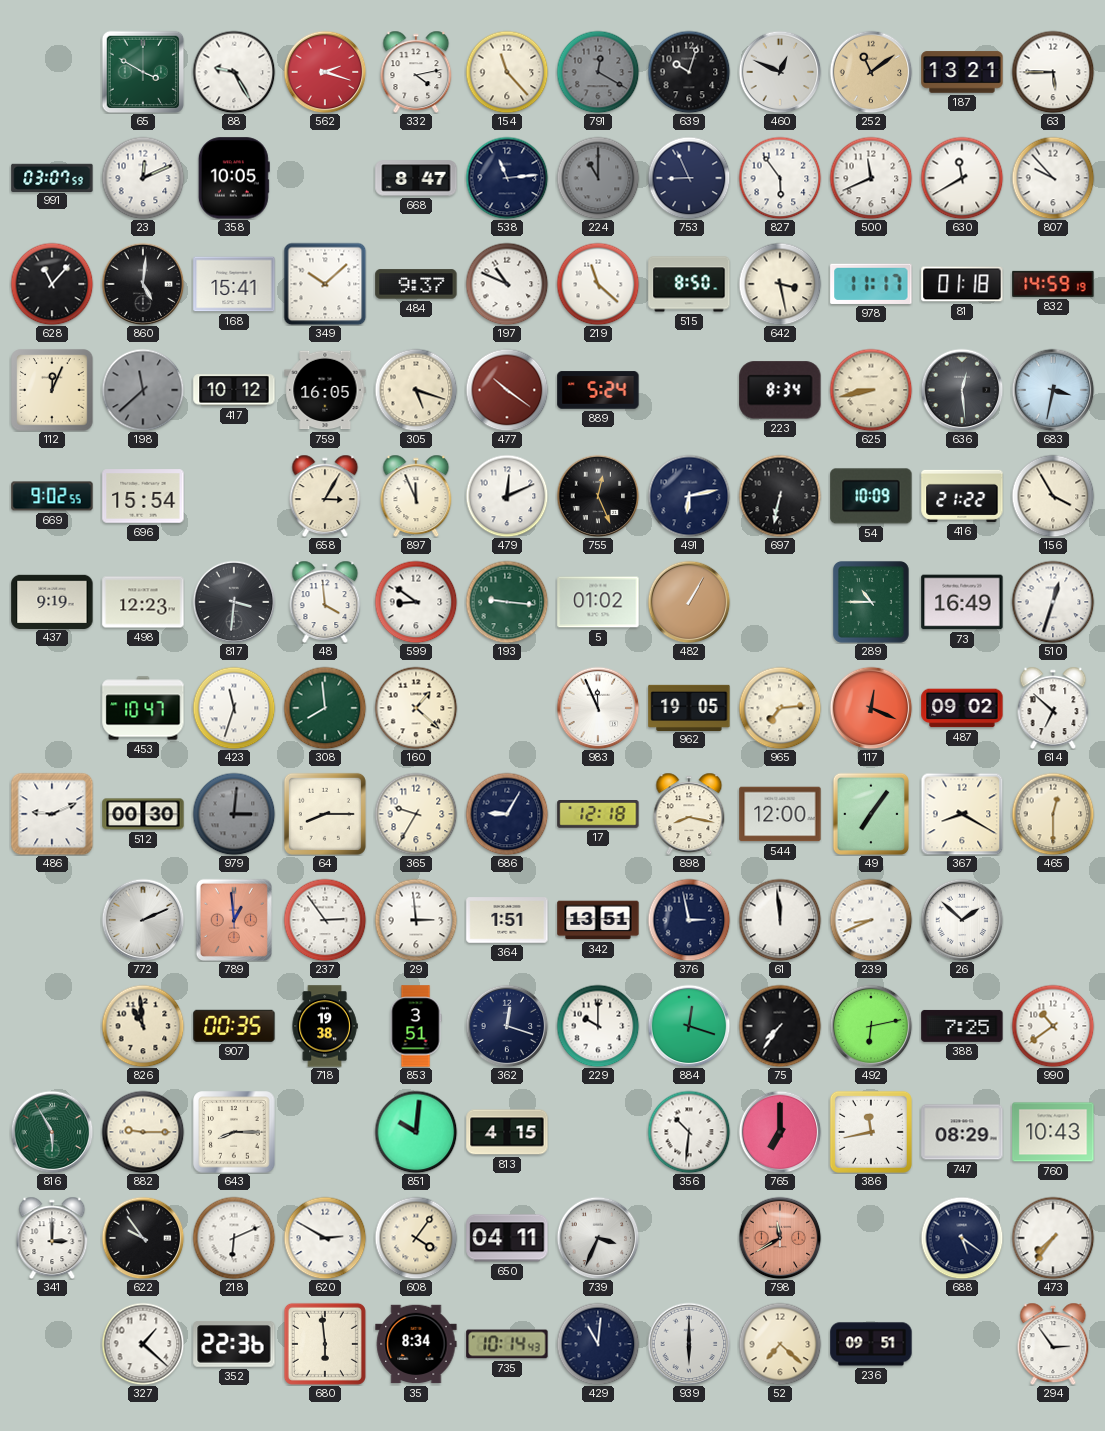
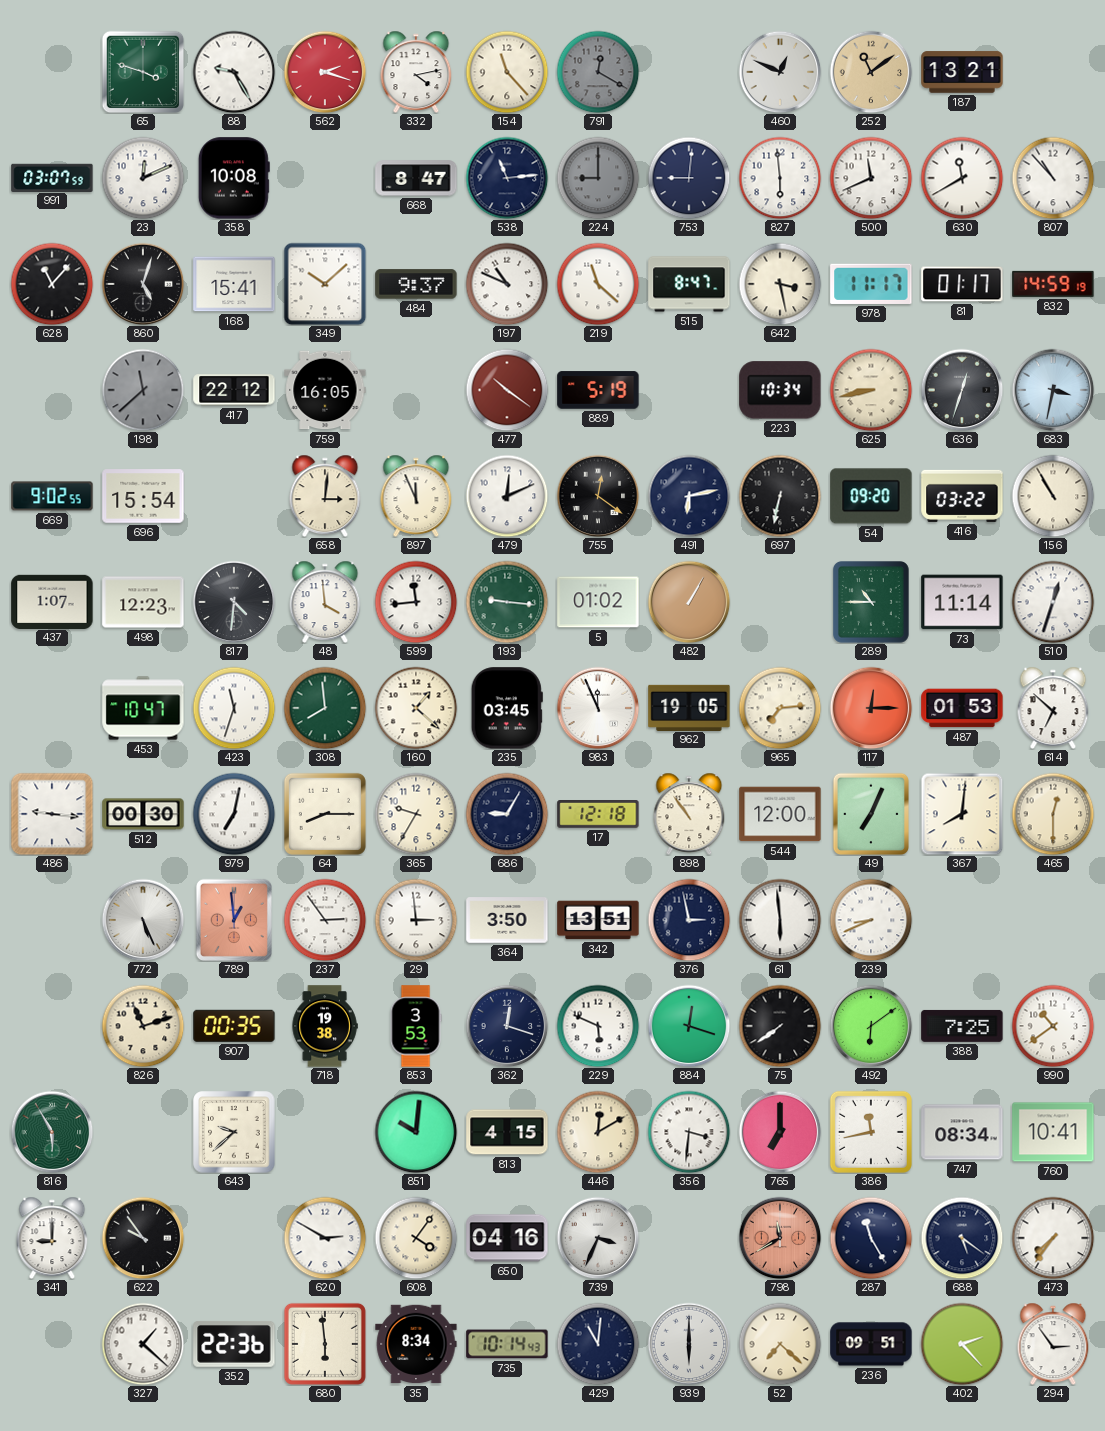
65: 3:50 -> 3:48
639: 10:03 -> none
63: 5:45 -> none
358: 10:05 -> 10:08
224: 11:00 -> 9:00
753: 8:56 -> 9:01
827: 5:54 -> 5:59
807: 9:53 -> 10:53
860: 5:01 -> 5:03
515: 8:50 -> 8:47
81: 01:18 -> 01:17
112: 12:04 -> none
417: 10:12 -> 22:12
305: 5:18 -> none
889: 5:24 -> 5:19
223: 8:34 -> 10:34
636: 12:29 -> 12:33
658: 3:05 -> 3:01
755: 12:26 -> 12:21
54: 10:09 -> 09:20
416: 21:22 -> 03:22
156: 3:55 -> 10:55
437: 9:19 -> 1:07
817: 3:31 -> 4:31
599: 8:51 -> 11:44
73: 16:49 -> 11:14
235: none -> 03:45
117: 12:19 -> 12:15
487: 09:02 -> 01:53
486: 9:11 -> 9:16
979: 3:01 -> 7:02
979 dial: grey -> white
898: 8:17 -> 10:54
49: 7:06 -> 7:04
367: 8:20 -> 8:01
772: 2:11 -> 5:26
364: 1:51 -> 3:50
61: 11:59 -> 5:59
26: 1:52 -> none
826: 10:59 -> 11:12
853: 3:51 -> 3:53
229: 10:00 -> 5:49
75: 7:36 -> 7:39
492: 6:13 -> 6:09
882: 9:15 -> none
643: 8:15 -> 9:38
446: none -> 12:10
356: 10:31 -> 3:31
747: 08:29 -> 08:34
760: 10:43 -> 10:41
341: 3:00 -> 9:00
218: 6:11 -> none
650: 04:11 -> 04:16
287: none -> 11:25
402: none -> 2:23
